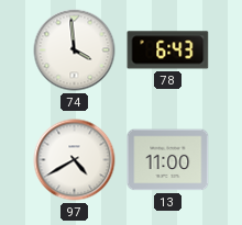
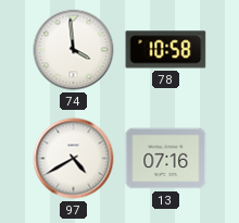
78: 6:43 -> 10:58
13: 11:00 -> 07:16
